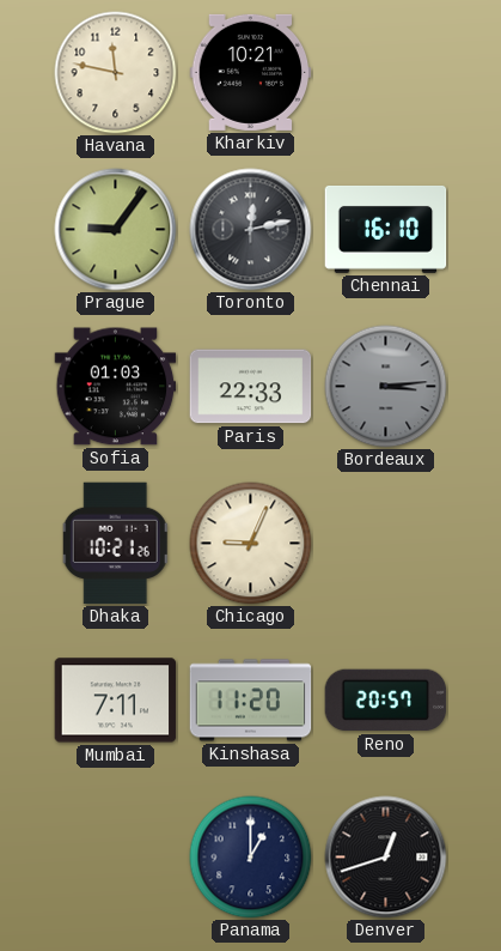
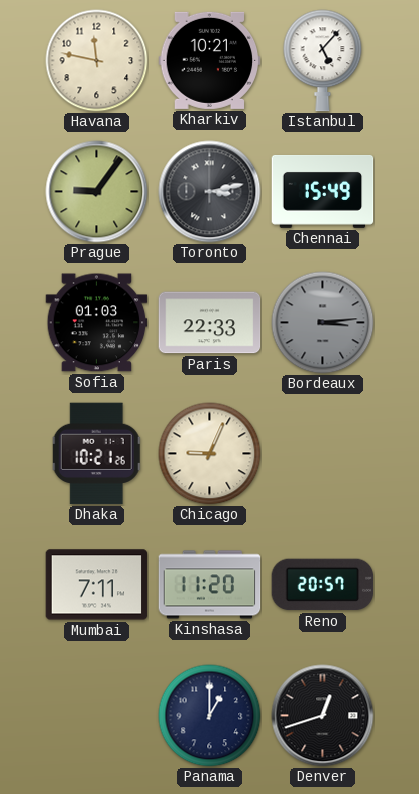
Istanbul: none -> 5:07
Toronto: 12:13 -> 3:13
Chennai: 16:10 -> 15:49
